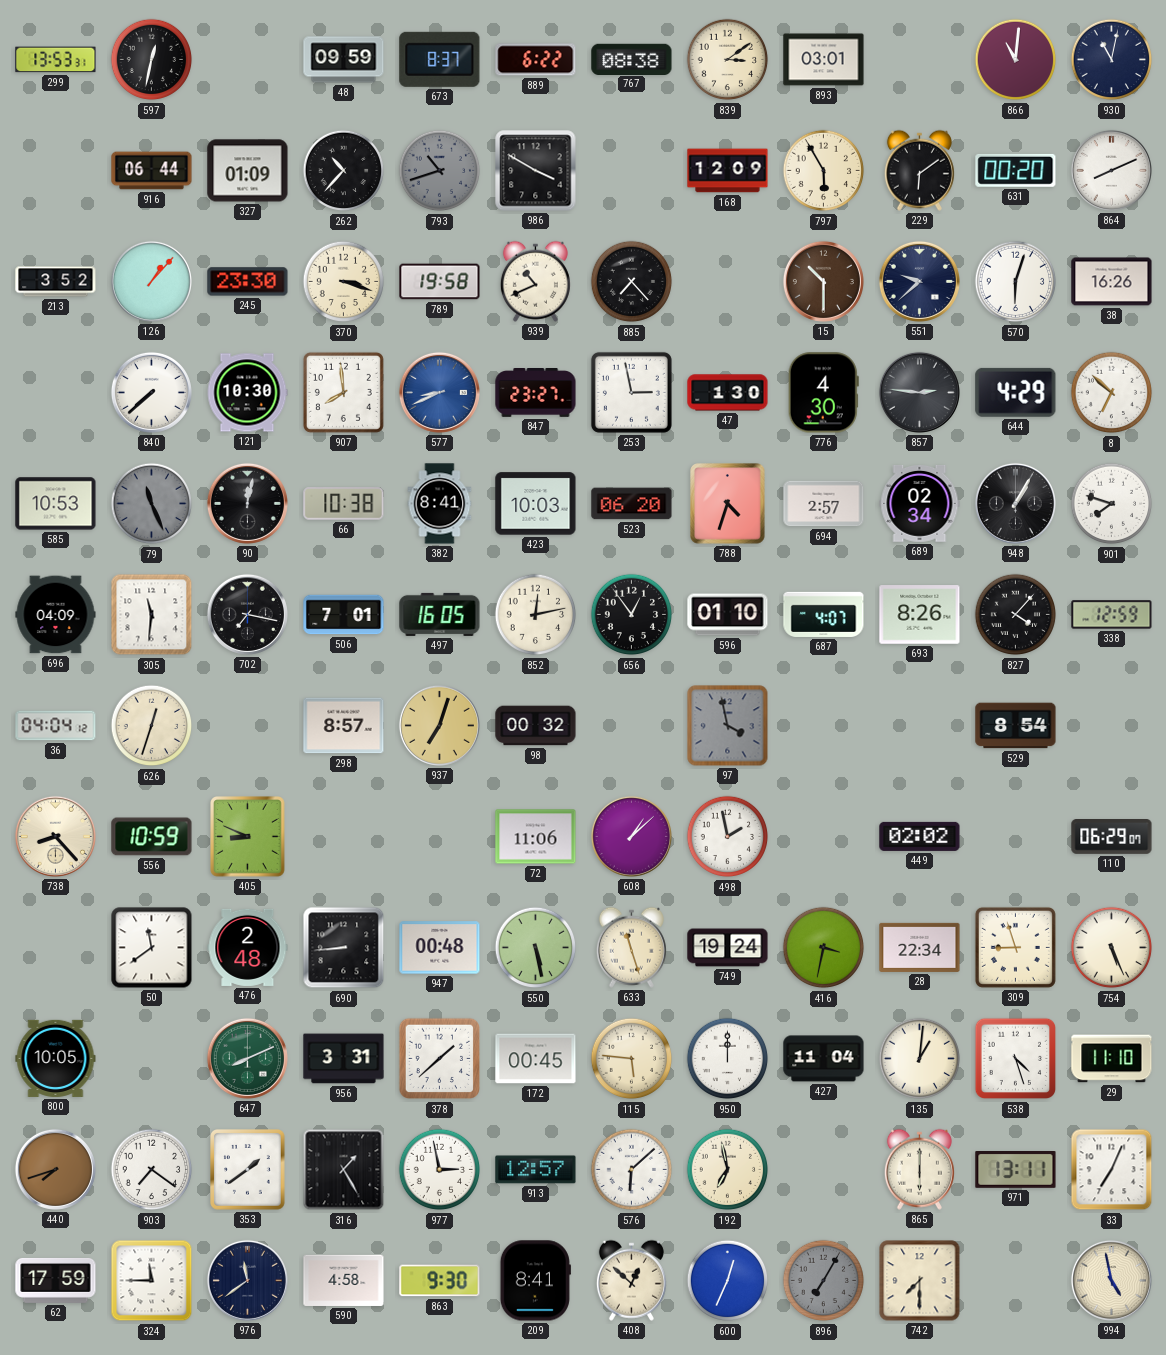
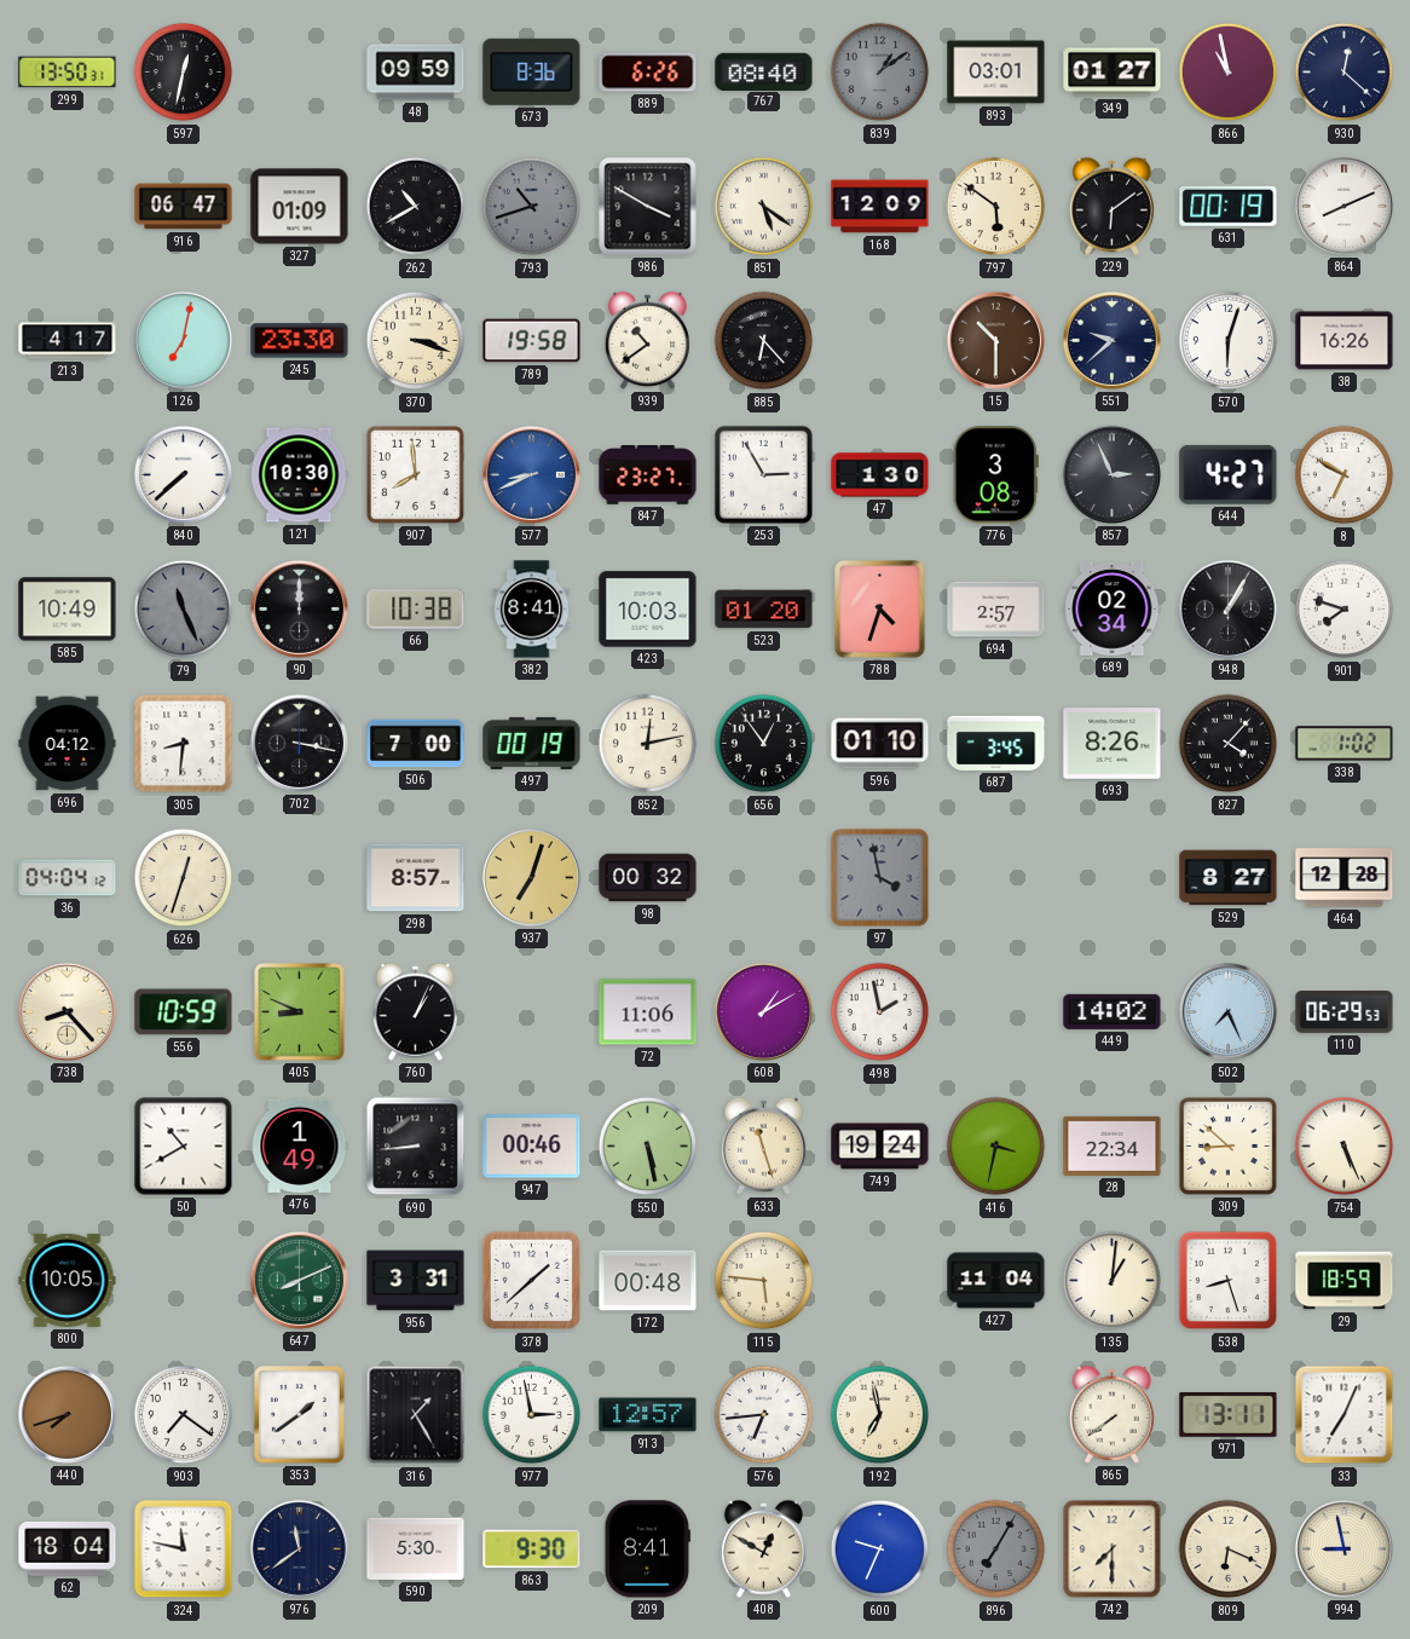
299: 13:53 -> 13:50
673: 8:37 -> 8:36
889: 6:22 -> 6:26
767: 08:38 -> 08:40
839: 3:09 -> 1:09
839 dial: cream -> grey
349: none -> 01:27
866: 11:01 -> 10:58
930: 11:02 -> 12:22
916: 06:44 -> 06:47
262: 10:37 -> 10:40
851: none -> 5:21
797: 5:55 -> 5:51
631: 00:20 -> 00:19
213: 3:52 -> 4:17
126: 1:07 -> 7:02
939: 10:41 -> 10:39
885: 7:23 -> 6:23
253: 2:58 -> 2:55
776: 4:30 -> 3:08
857: 2:46 -> 2:56
644: 4:29 -> 4:27
8: 6:52 -> 6:50
585: 10:53 -> 10:49
90: 12:02 -> 12:00
523: 06:20 -> 01:20
696: 04:09 -> 04:12
305: 11:31 -> 8:31
702: 7:17 -> 3:17
506: 7:01 -> 7:00
497: 16:05 -> 00:19
687: 4:07 -> 3:45
338: 12:59 -> 1:02
529: 8:54 -> 8:27
464: none -> 12:28
760: none -> 1:04
608: 1:08 -> 1:10
449: 02:02 -> 14:02
502: none -> 7:26
110: 06:29:07 -> 06:29:53
50: 11:39 -> 10:40
476: 2:48 -> 1:49
947: 00:48 -> 00:46
309: 8:57 -> 8:52
172: 00:45 -> 00:48
950: 12:00 -> none
538: 4:27 -> 8:27
29: 11:10 -> 18:59
576: 6:08 -> 6:44
865: 6:00 -> 7:39
62: 17:59 -> 18:04
324: 11:45 -> 11:47
590: 4:58 -> 5:30
408: 12:52 -> 12:50
600: 12:34 -> 9:34
809: none -> 6:19
994: 4:58 -> 8:58
